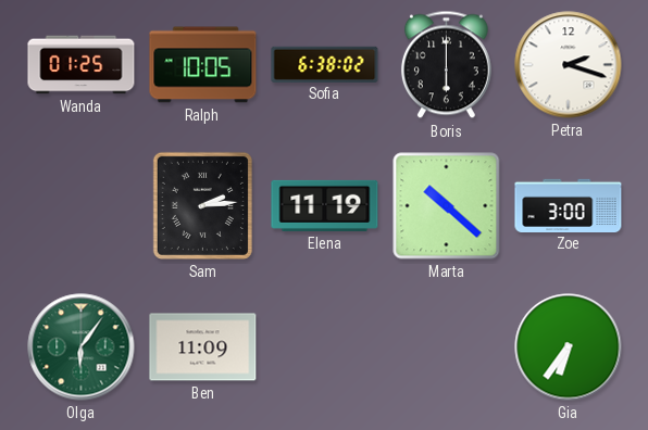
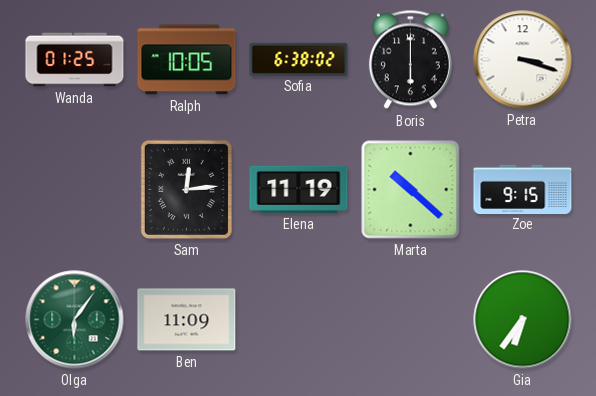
Petra: 2:18 -> 3:18
Sam: 2:14 -> 12:14
Zoe: 3:00 -> 9:15
